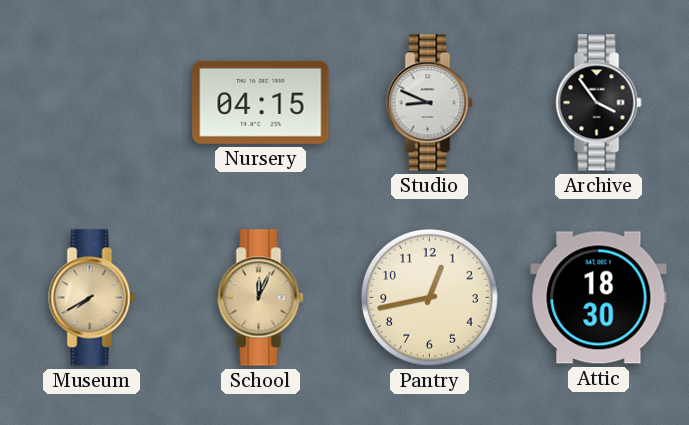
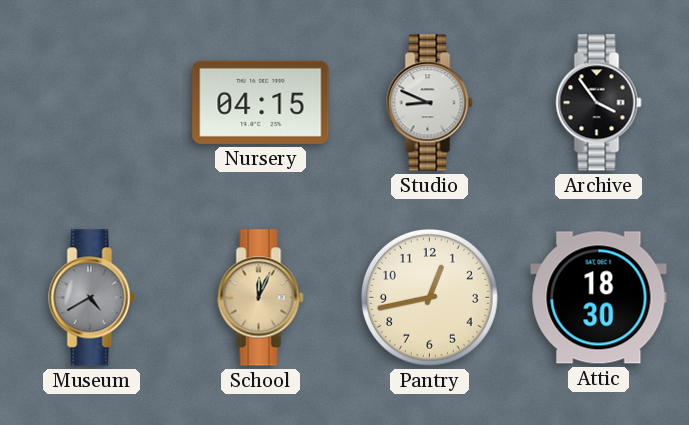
Museum: 7:40 -> 4:40
Museum dial: champagne -> grey
